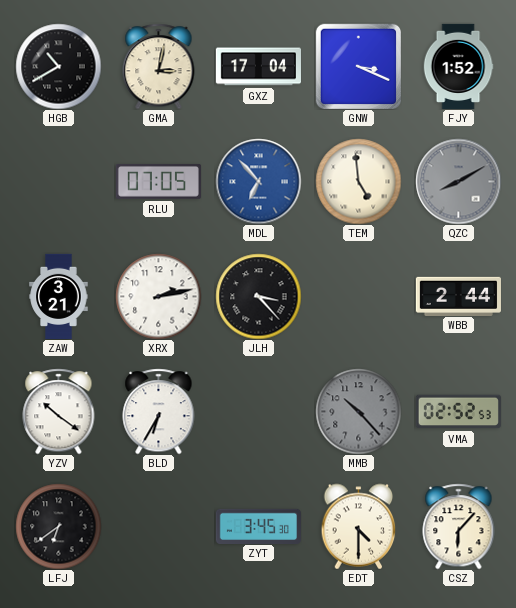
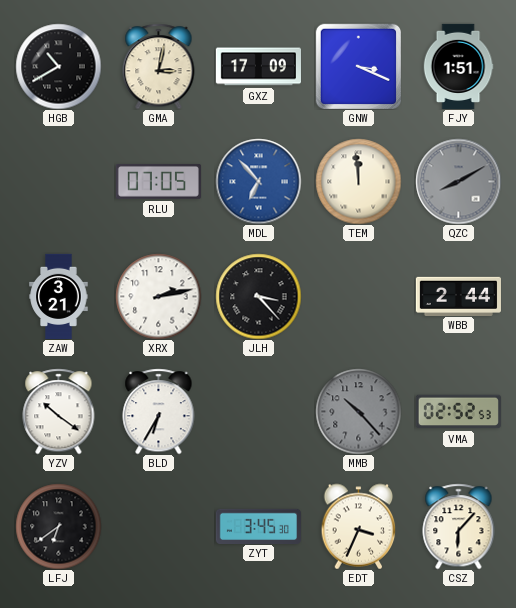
GXZ: 17:04 -> 17:09
FJY: 1:52 -> 1:51
TEM: 4:59 -> 11:59
EDT: 4:30 -> 3:34
